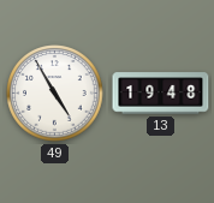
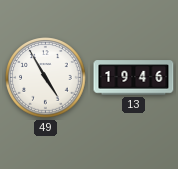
13: 19:48 -> 19:46
